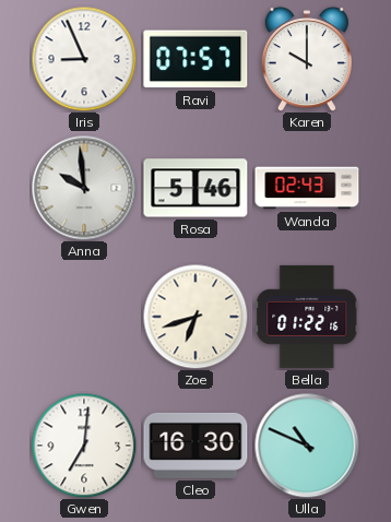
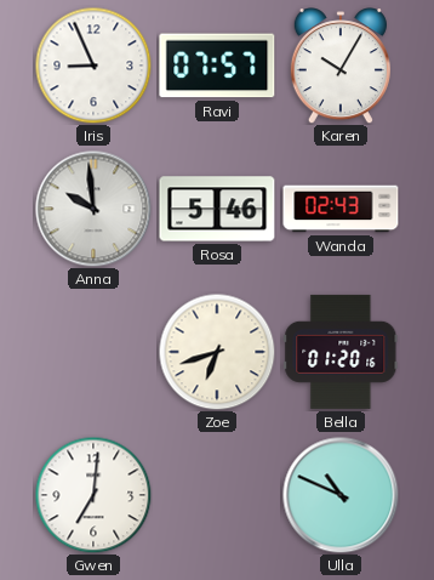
Karen: 10:00 -> 10:05
Bella: 01:22 -> 01:20
Cleo: 16:30 -> none
